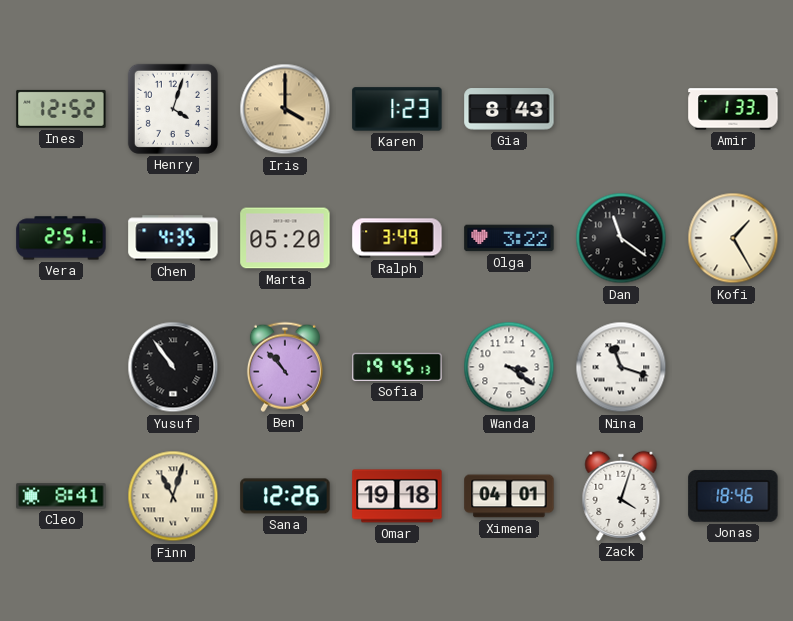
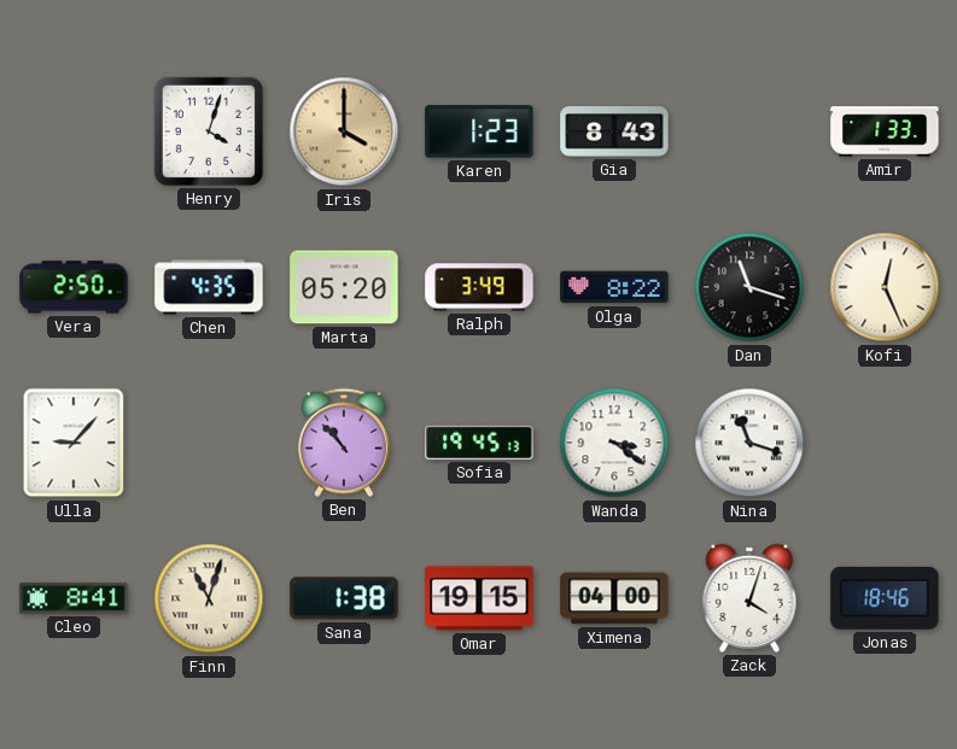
Ines: 12:52 -> none
Vera: 2:51 -> 2:50
Olga: 3:22 -> 8:22
Dan: 11:21 -> 11:18
Kofi: 1:25 -> 12:26
Ulla: none -> 9:07
Yusuf: 10:54 -> none
Sana: 12:26 -> 1:38
Omar: 19:18 -> 19:15
Ximena: 04:01 -> 04:00
